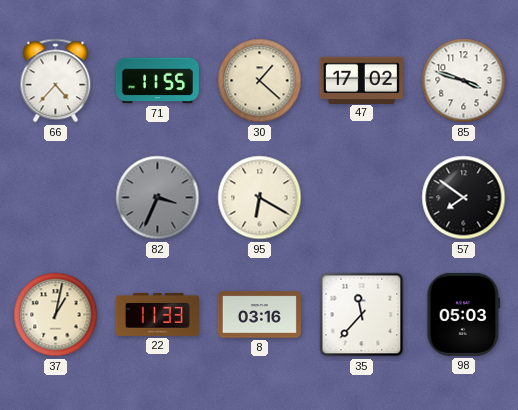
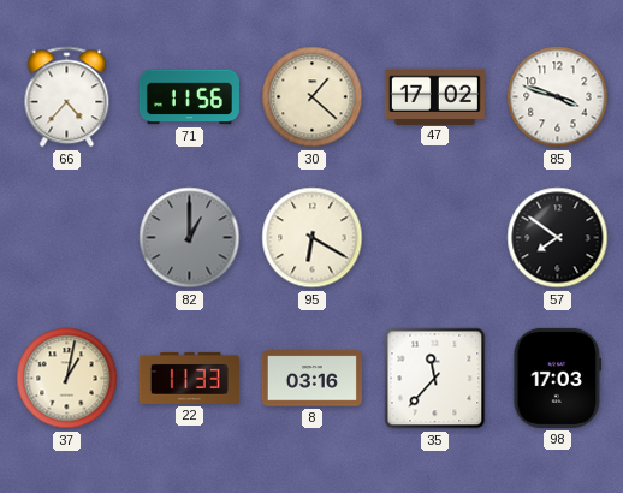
71: 11:55 -> 11:56
82: 3:34 -> 1:00
98: 05:03 -> 17:03
